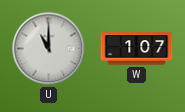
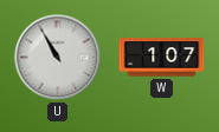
U: 11:00 -> 10:55
